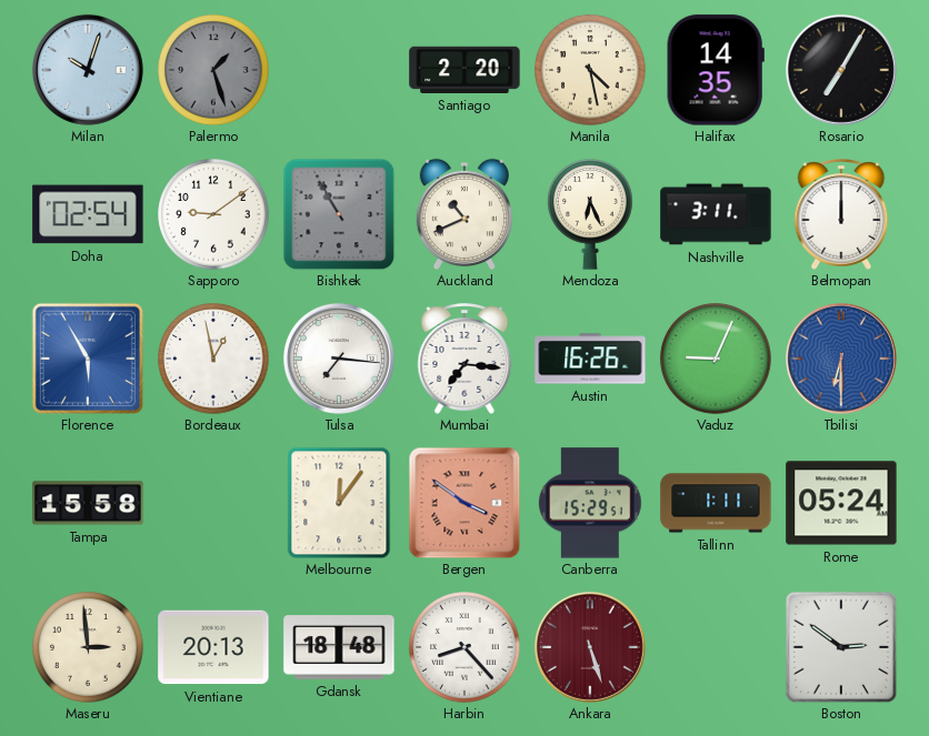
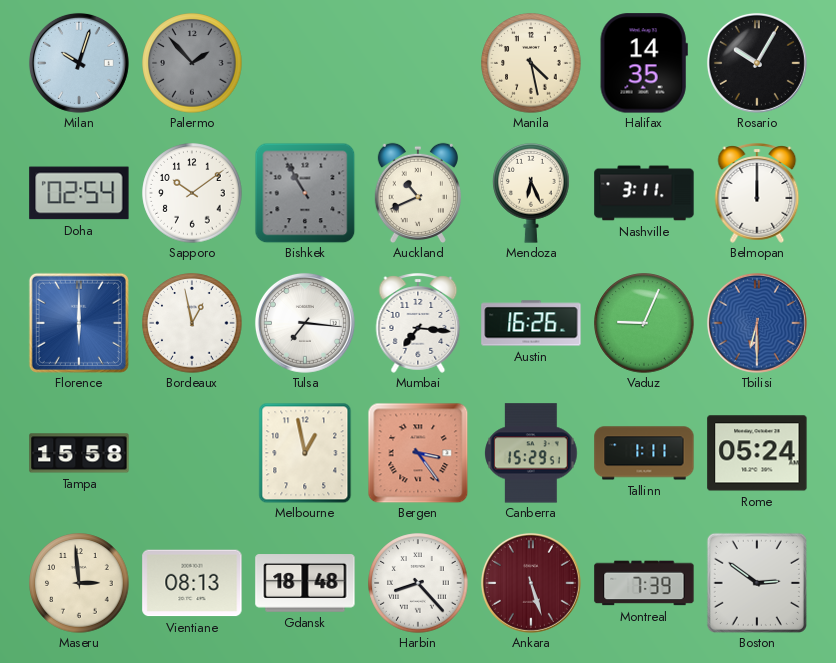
Palermo: 1:27 -> 1:53
Santiago: 2:20 -> none
Rosario: 7:05 -> 10:05
Sapporo: 9:09 -> 10:09
Florence: 5:55 -> 6:00
Melbourne: 12:06 -> 12:58
Bergen: 3:51 -> 3:24
Vientiane: 20:13 -> 08:13
Montreal: none -> 7:39
